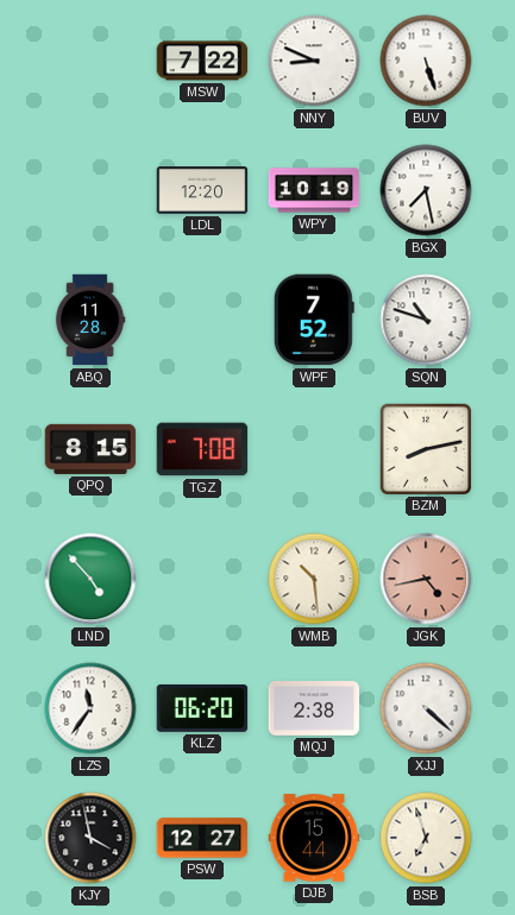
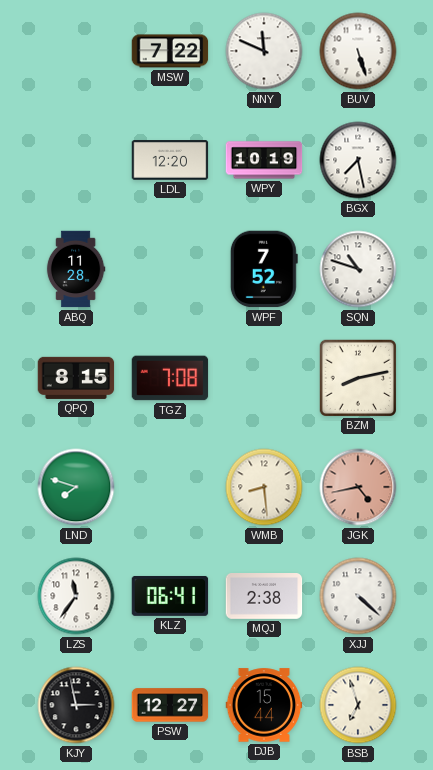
NNY: 8:49 -> 11:49
LND: 4:53 -> 7:48
WMB: 10:29 -> 8:29
KLZ: 06:20 -> 06:41
KJY: 3:58 -> 2:58
